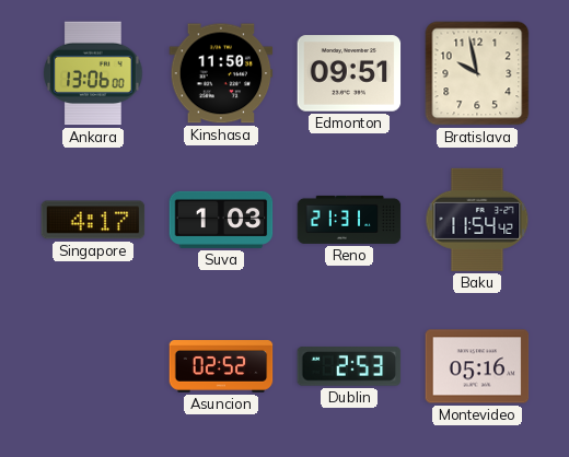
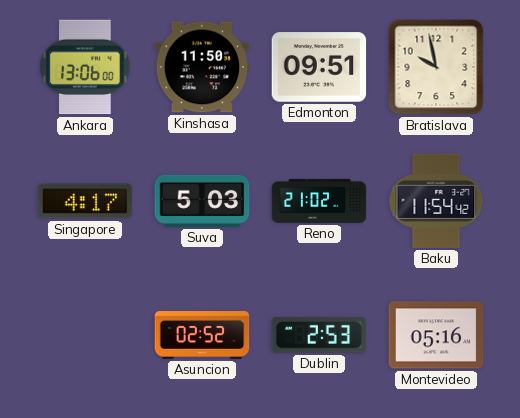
Suva: 1:03 -> 5:03
Reno: 21:31 -> 21:02
